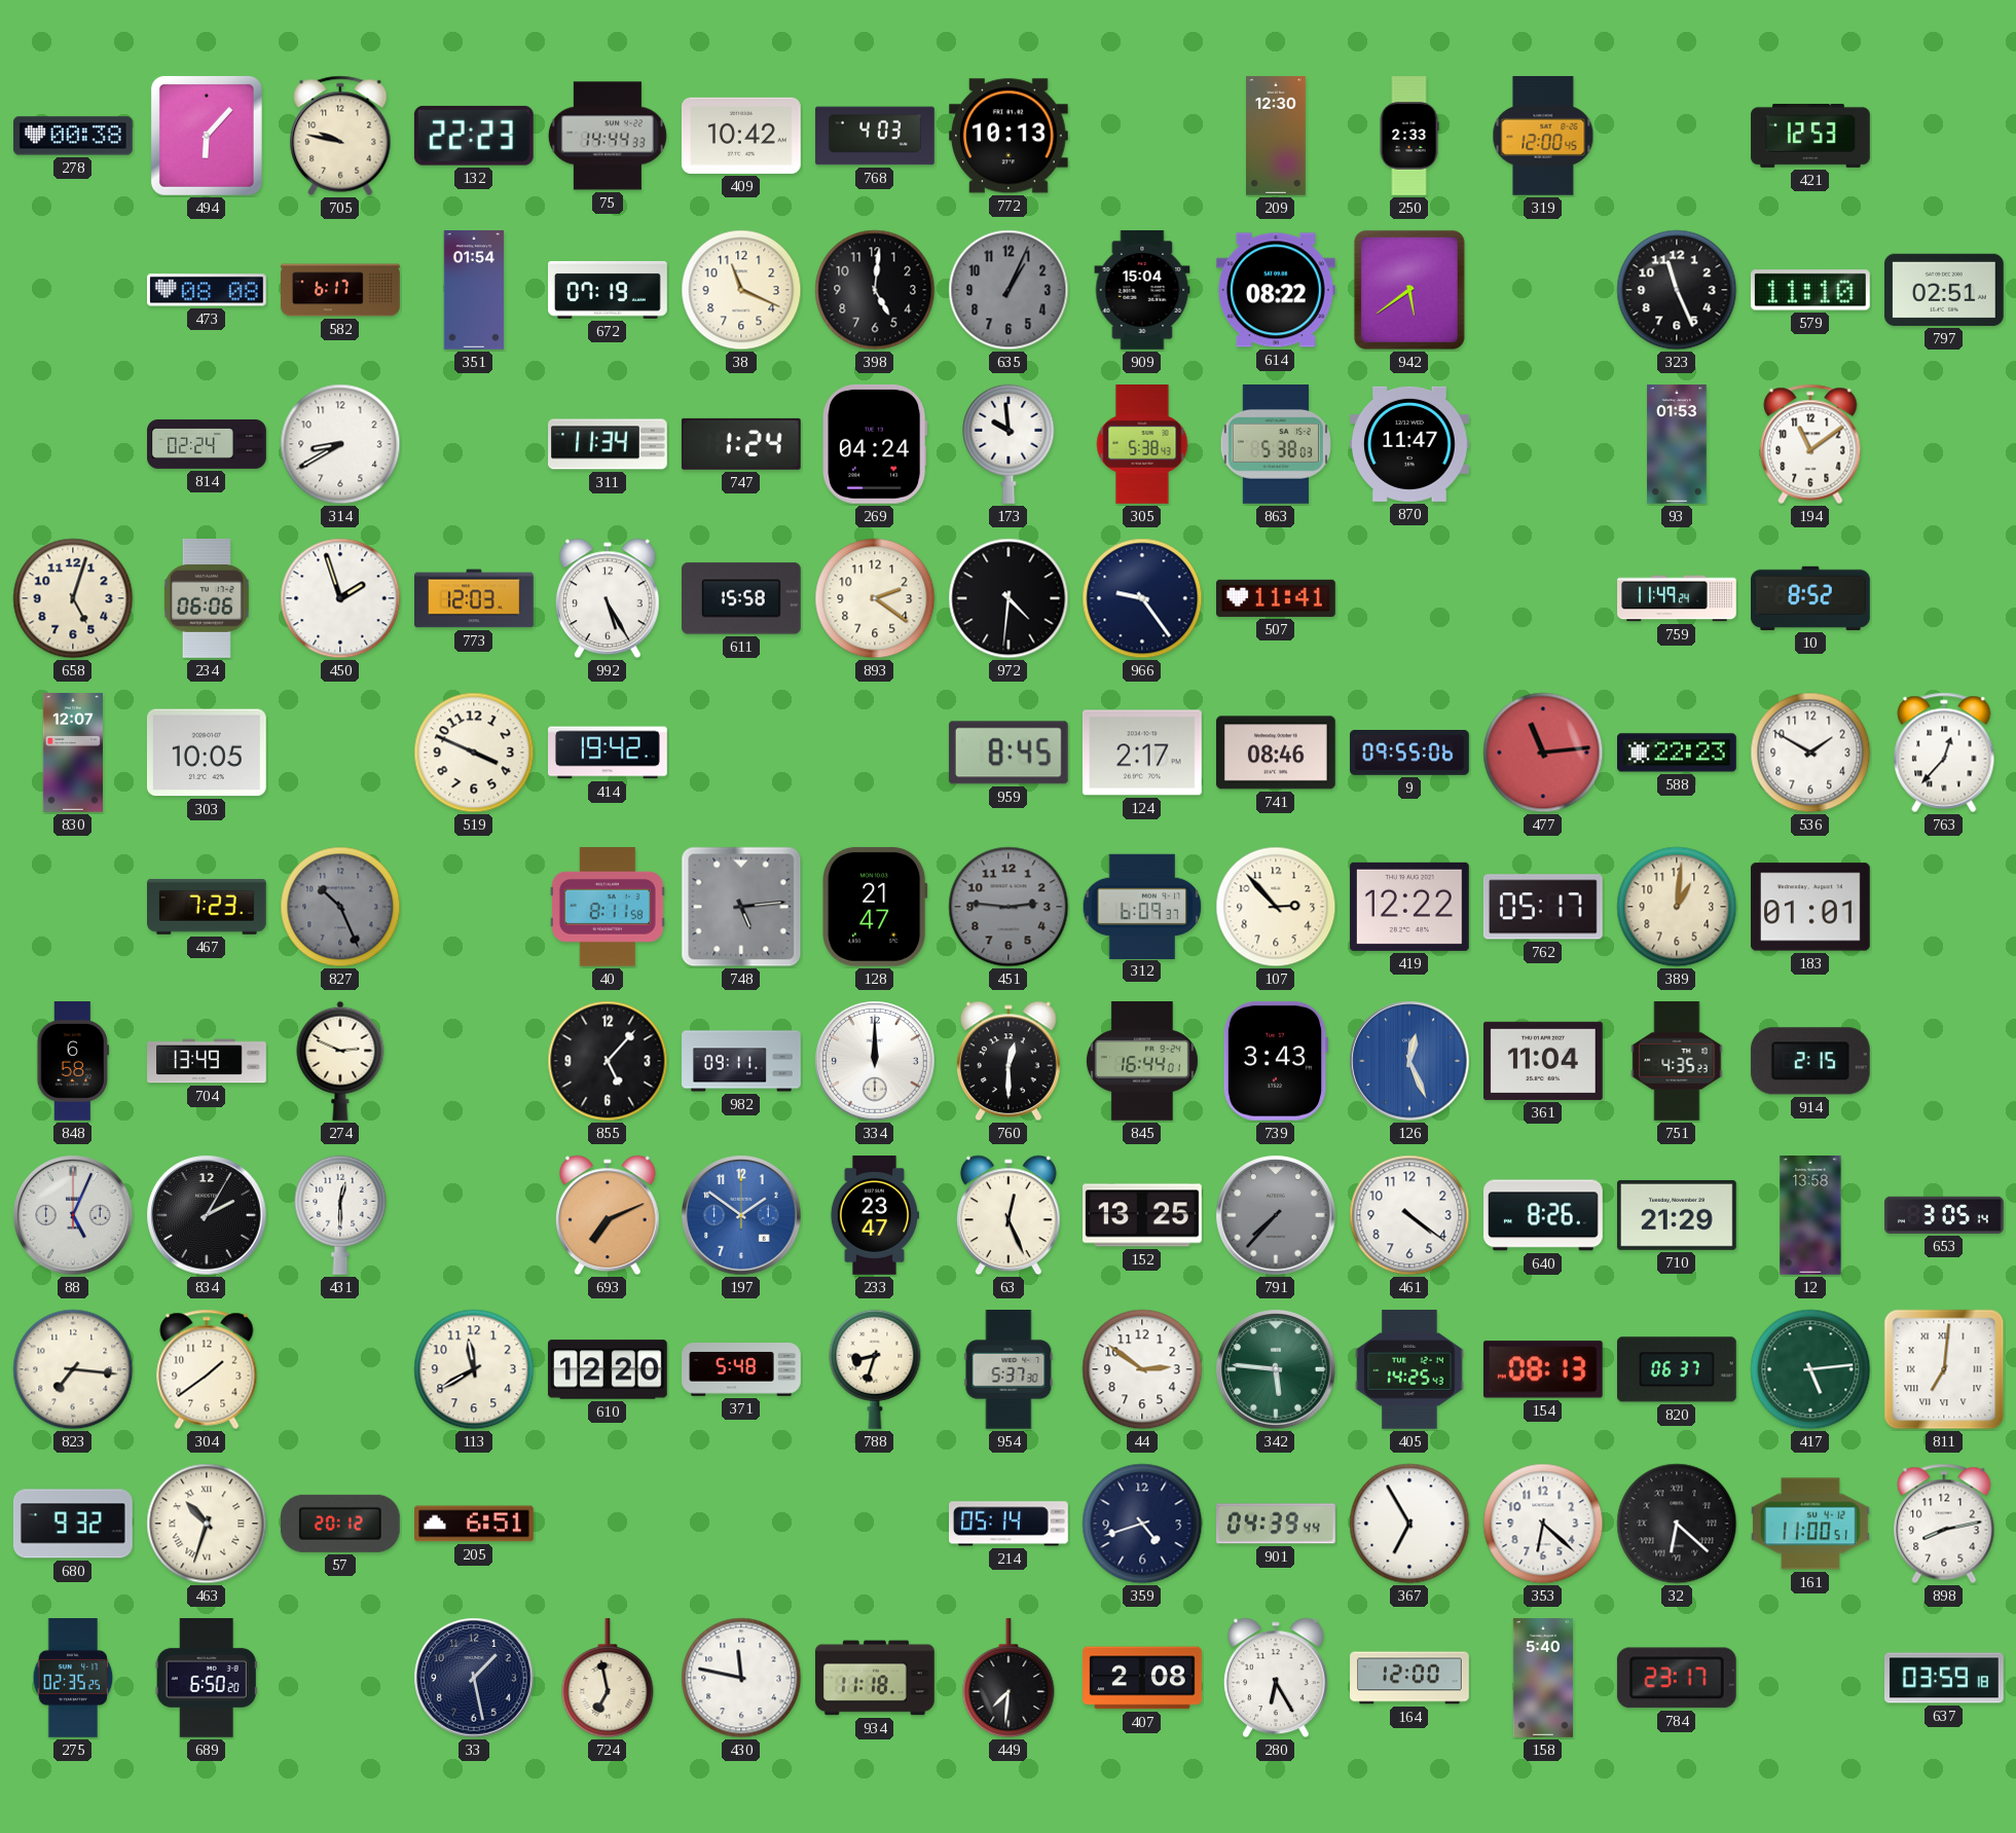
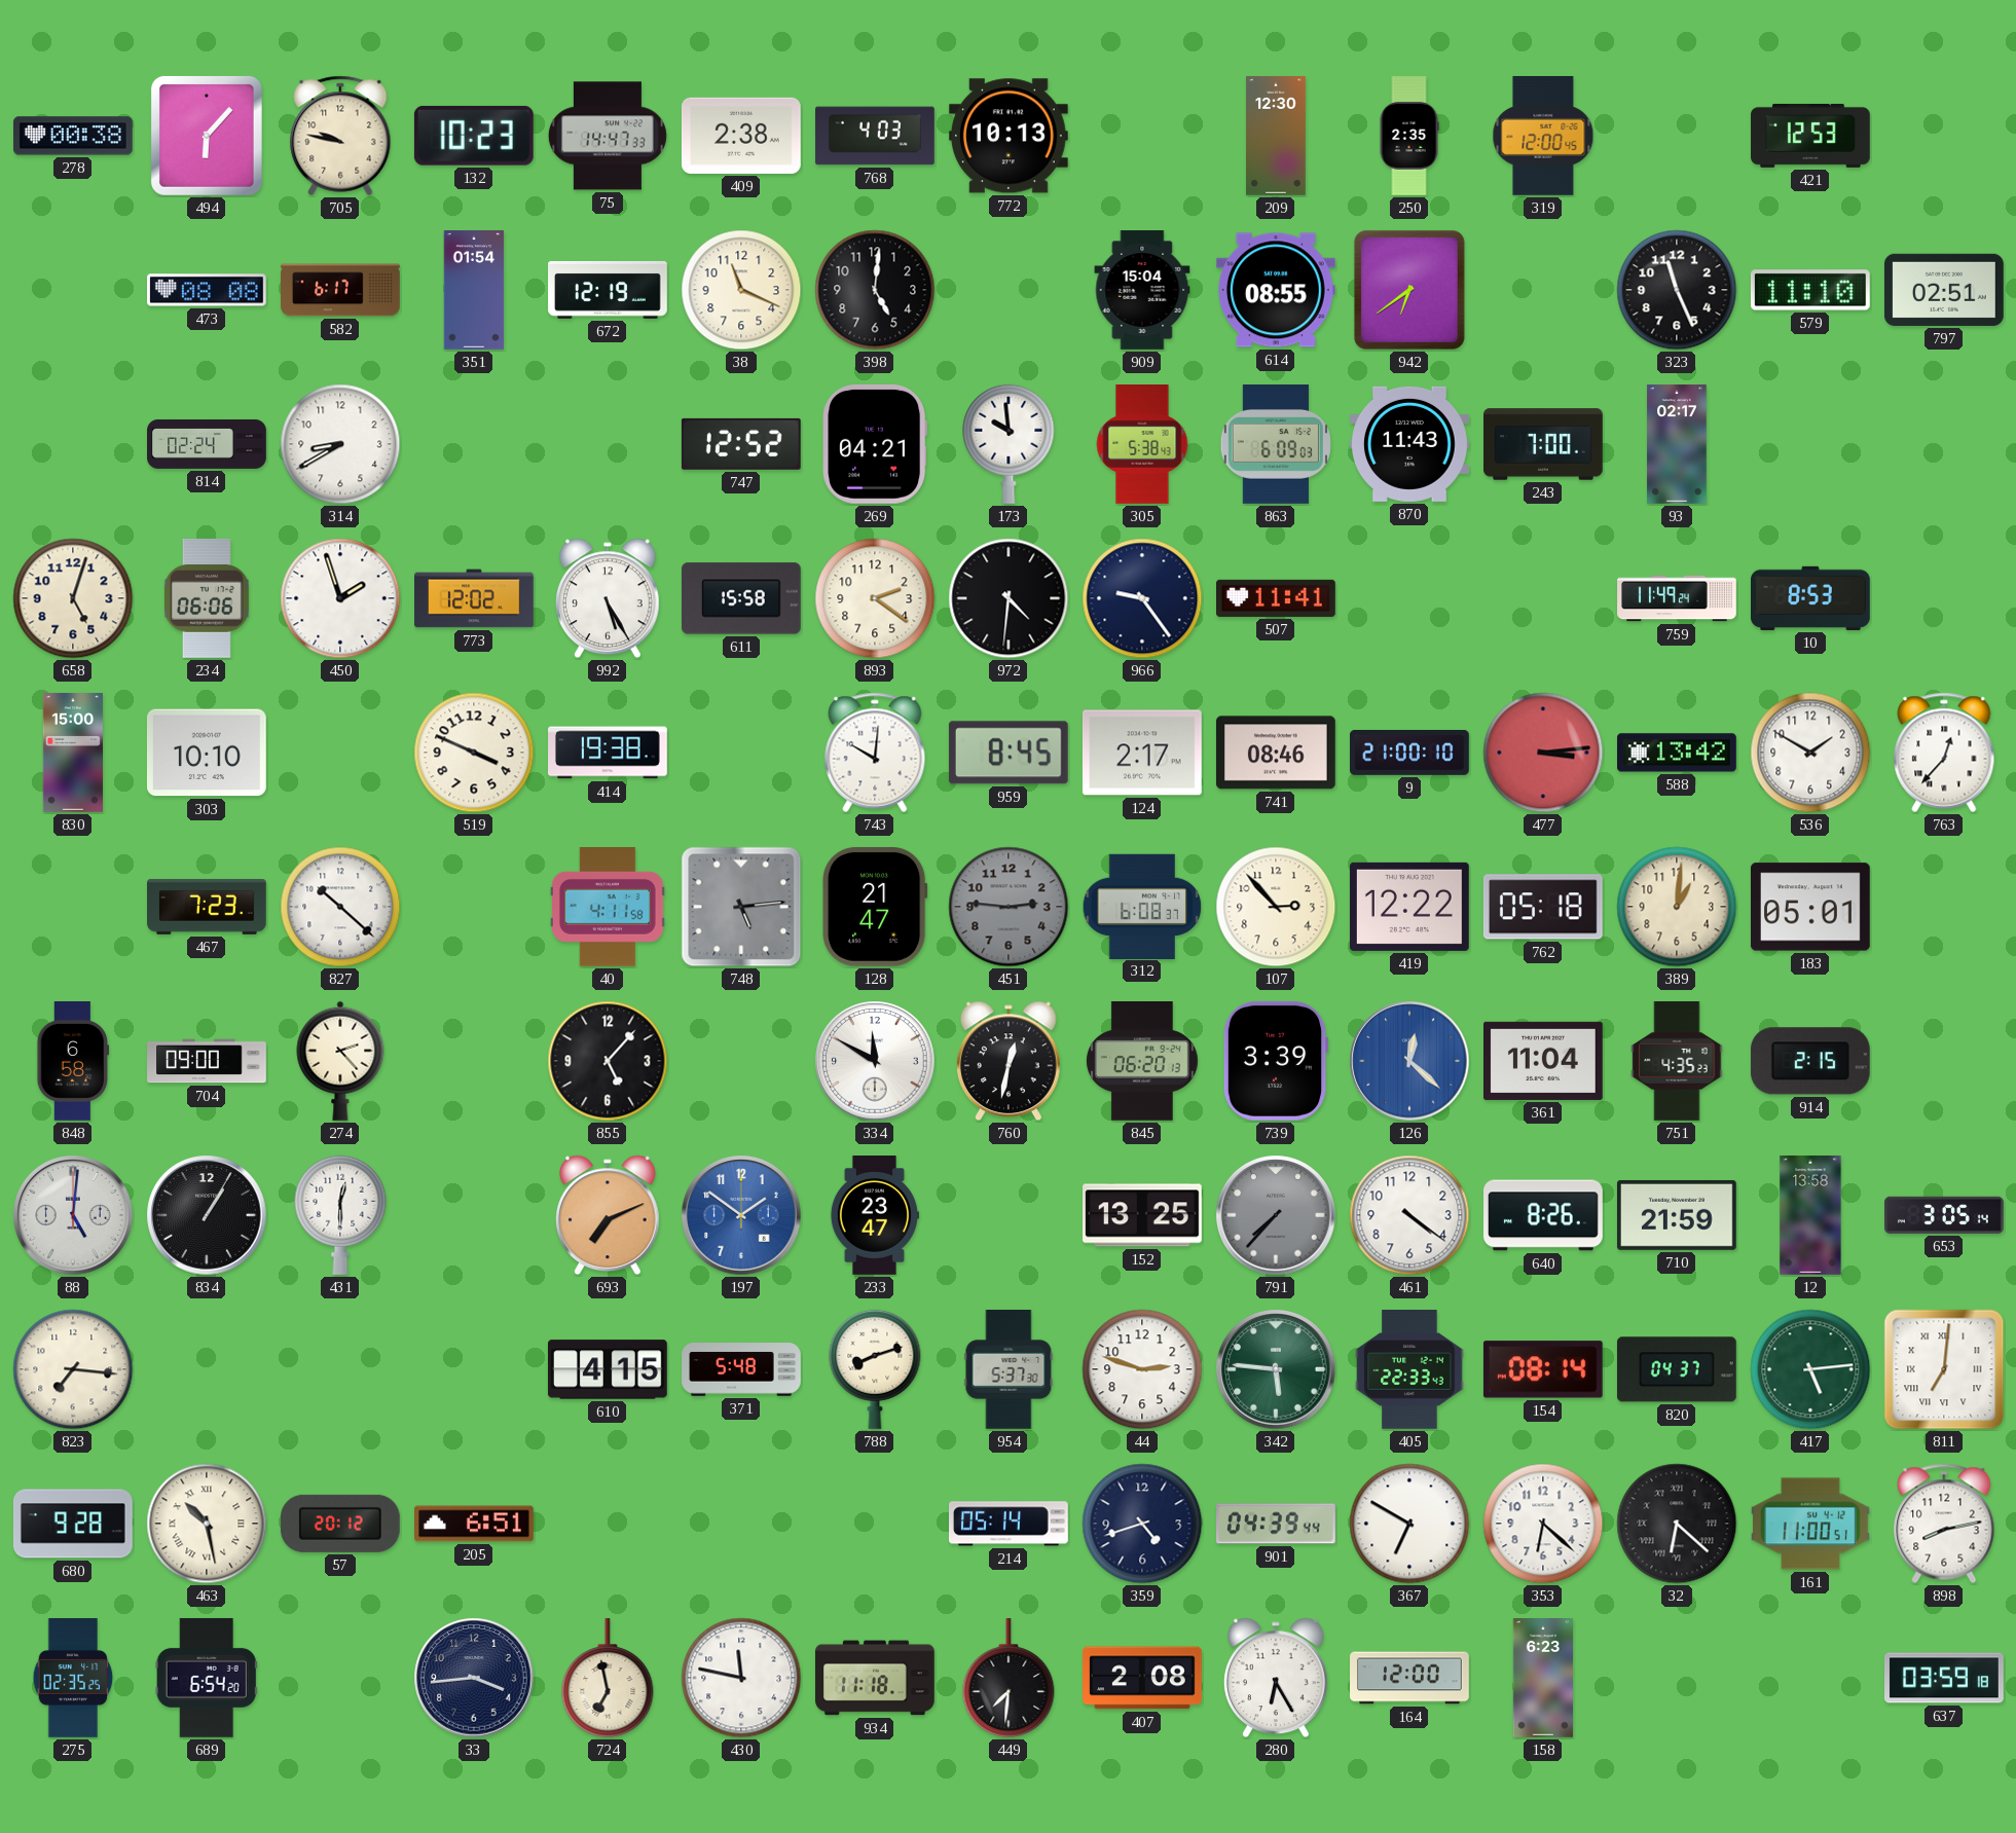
132: 22:23 -> 10:23
75: 14:44 -> 14:47
409: 10:42 -> 2:38
250: 2:33 -> 2:35
672: 07:19 -> 12:19
635: 1:04 -> none
614: 08:22 -> 08:55
942: 5:39 -> 6:39
311: 11:34 -> none
747: 1:24 -> 12:52
269: 04:24 -> 04:21
863: 5:38 -> 6:09
870: 11:47 -> 11:43
243: none -> 7:00
93: 01:53 -> 02:17
194: 11:09 -> none
773: 12:03 -> 12:02
10: 8:52 -> 8:53
830: 12:07 -> 15:00
303: 10:05 -> 10:10
414: 19:42 -> 19:38
743: none -> 10:01
9: 09:55 -> 21:00
477: 11:14 -> 3:14
588: 22:23 -> 13:42
827: 10:26 -> 10:22
827 dial: grey -> white
40: 8:11 -> 4:11
312: 6:09 -> 6:08
762: 05:17 -> 05:18
183: 01:01 -> 05:01
704: 13:49 -> 09:00
274: 2:49 -> 2:23
982: 09:11 -> none
334: 12:00 -> 11:50
760: 12:30 -> 12:32
845: 16:44 -> 06:20
739: 3:43 -> 3:39
126: 12:26 -> 12:22
88: 5:04 -> 5:01
834: 2:05 -> 1:05
63: 12:26 -> none
710: 21:29 -> 21:59
304: 1:39 -> none
113: 11:40 -> none
610: 12:20 -> 4:15
788: 8:33 -> 8:12
44: 2:51 -> 2:48
405: 14:25 -> 22:33
154: 08:13 -> 08:14
820: 06:37 -> 04:37
680: 9:32 -> 9:28
463: 10:33 -> 10:28
367: 6:55 -> 6:50
689: 6:50 -> 6:54
33: 1:28 -> 3:44
158: 5:40 -> 6:23
784: 23:17 -> none
